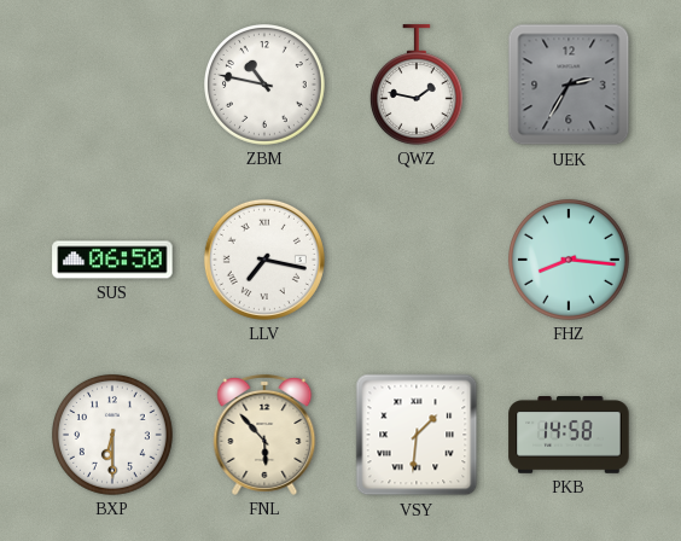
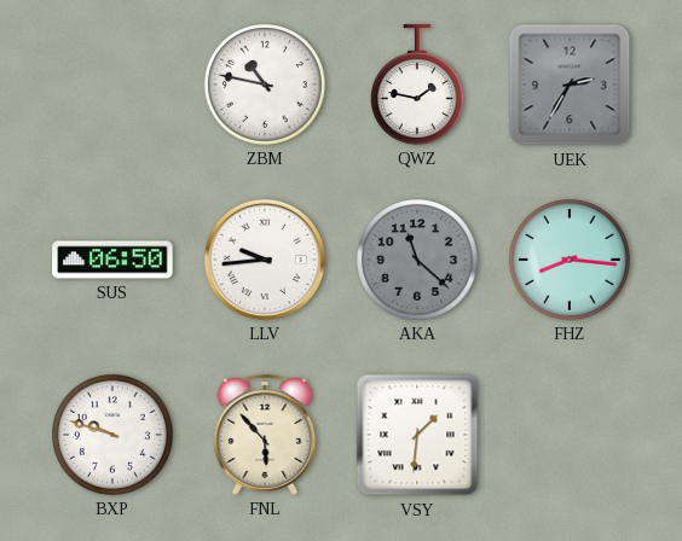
LLV: 7:17 -> 9:44
AKA: none -> 11:22
BXP: 6:30 -> 9:48
PKB: 14:58 -> none
